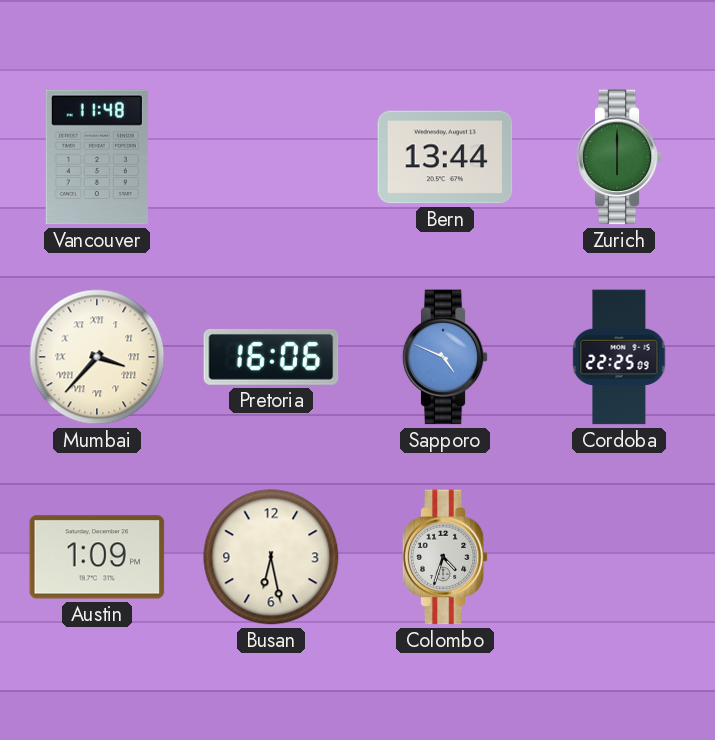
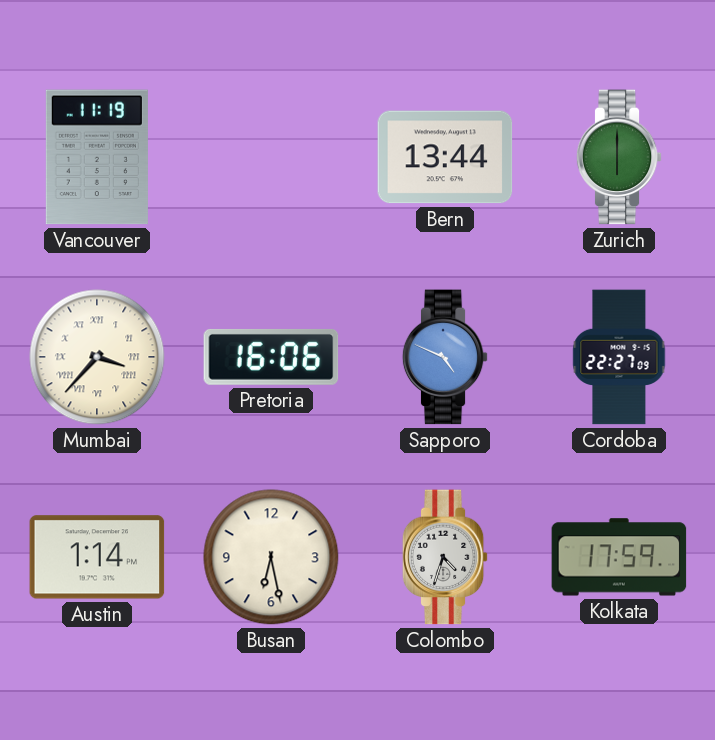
Vancouver: 11:48 -> 11:19
Cordoba: 22:25 -> 22:27
Austin: 1:09 -> 1:14
Kolkata: none -> 17:59
